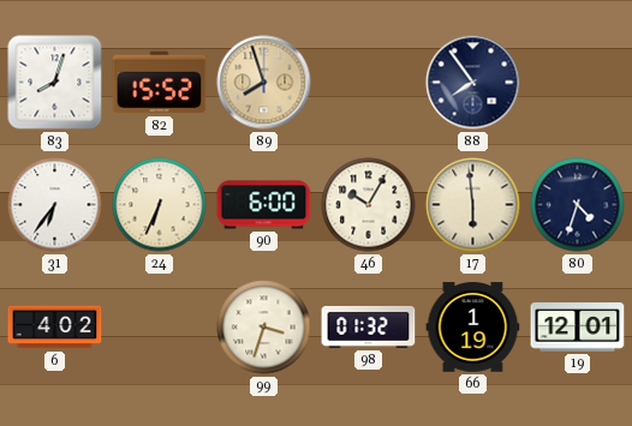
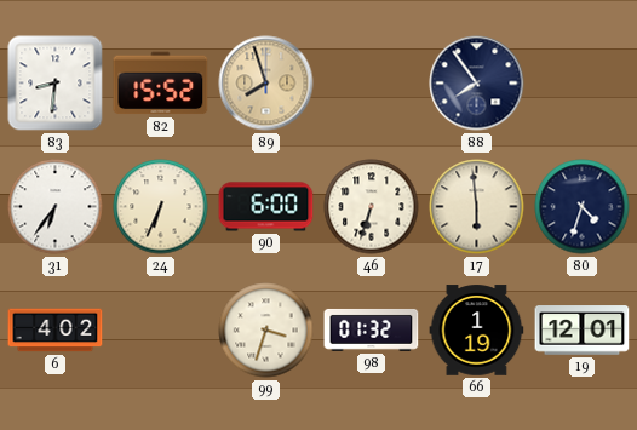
83: 8:03 -> 8:31
46: 10:05 -> 6:33
